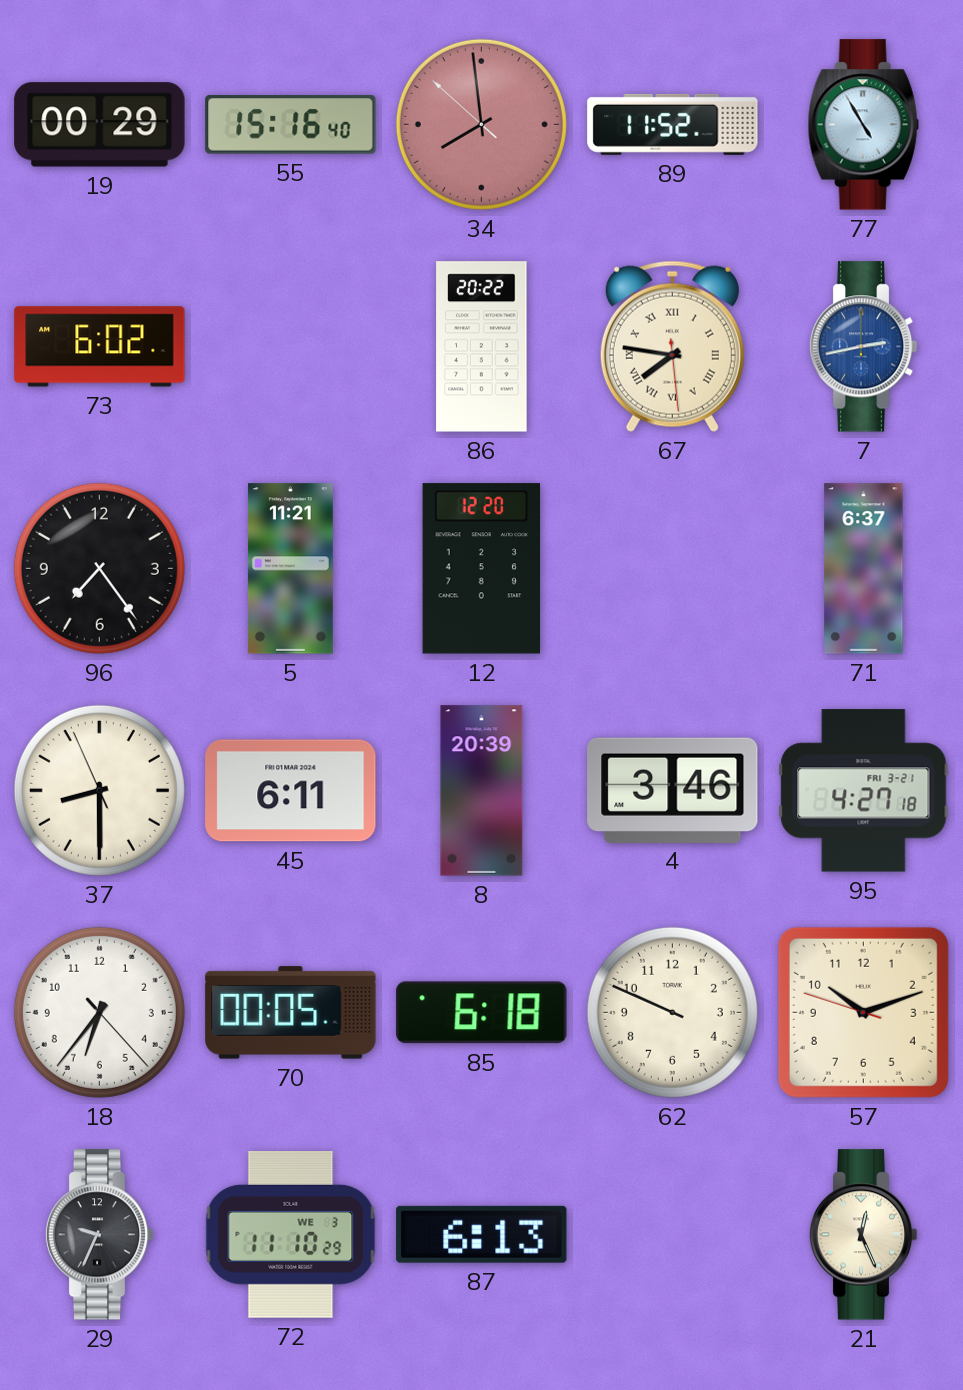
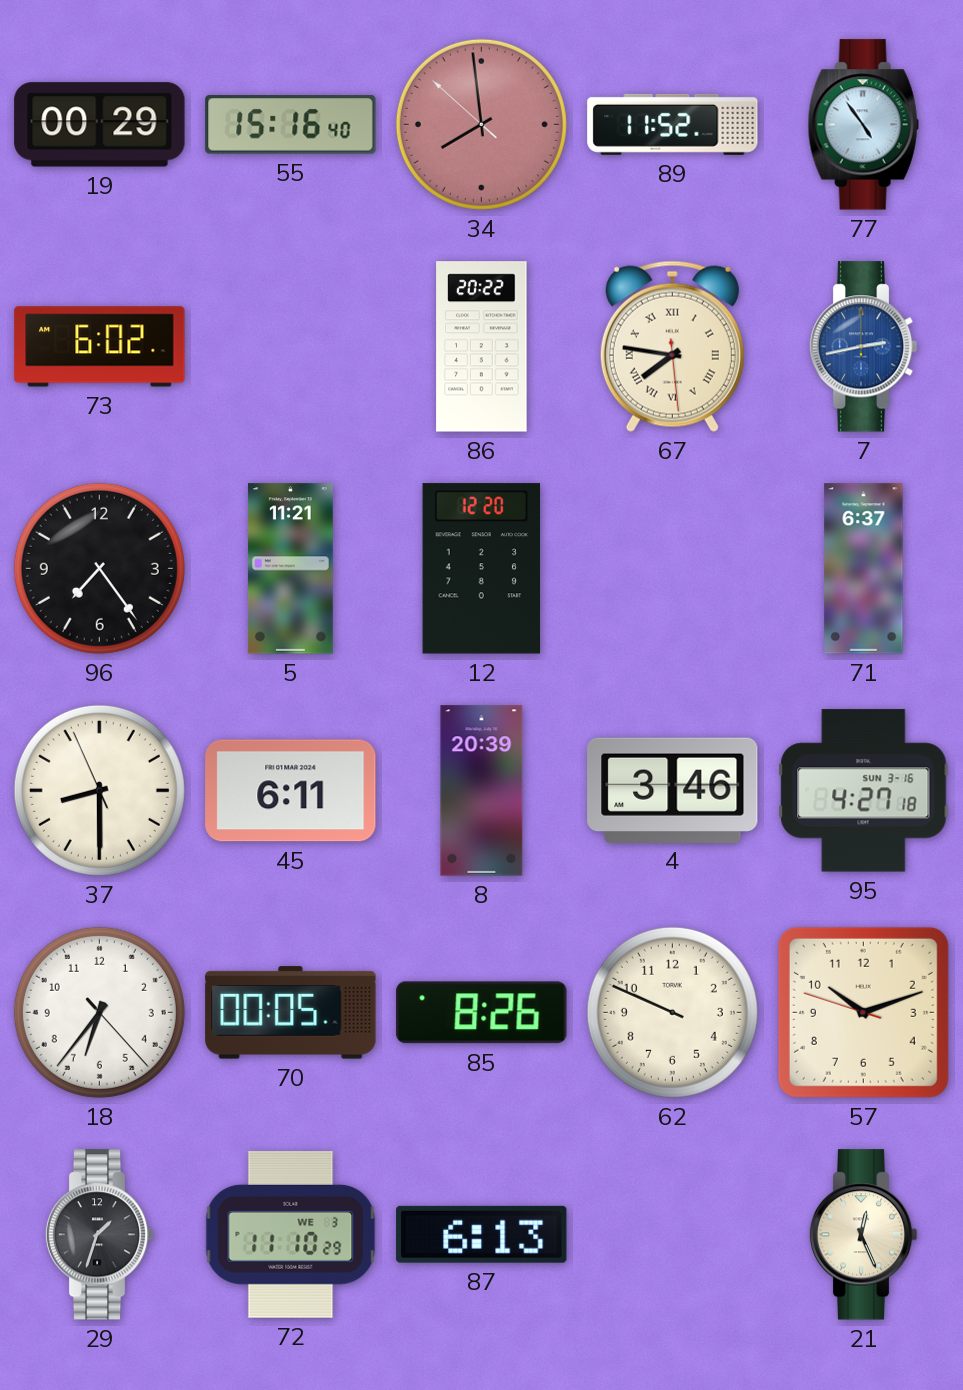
77: 4:55 -> 4:54
95 date: FRI 3-21 -> SUN 3-16
85: 6:18 -> 8:26
29: 9:34 -> 1:33
